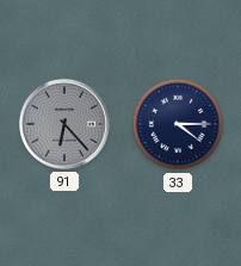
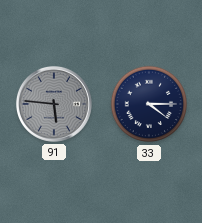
91: 6:23 -> 5:46
